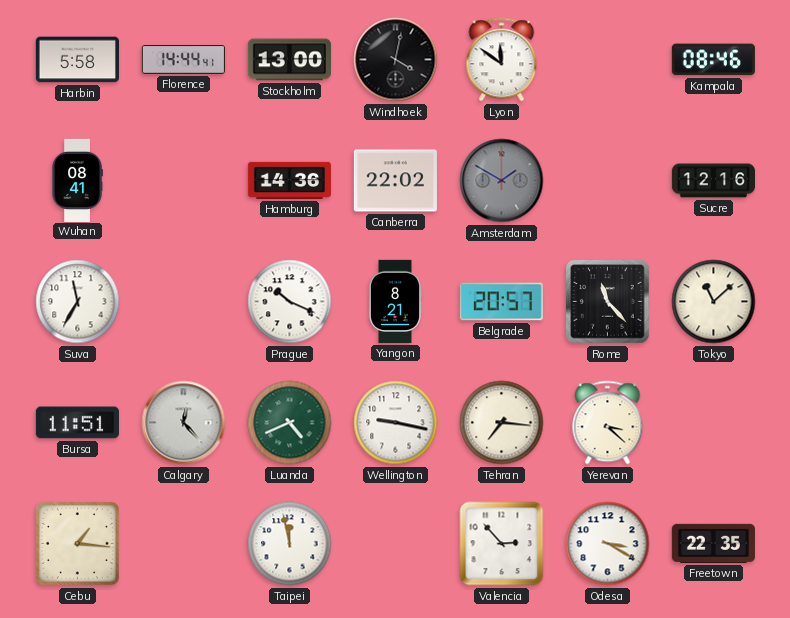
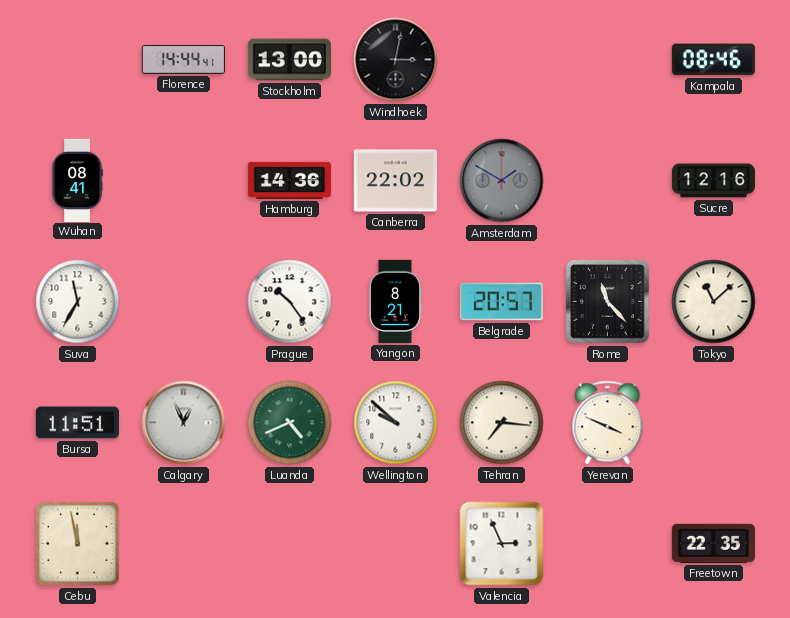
Harbin: 5:58 -> none
Windhoek: 4:02 -> 3:02
Lyon: 11:51 -> none
Prague: 10:19 -> 10:24
Calgary: 12:23 -> 12:56
Wellington: 9:17 -> 9:52
Yerevan: 3:22 -> 3:49
Cebu: 1:16 -> 11:58
Taipei: 11:58 -> none
Valencia: 2:53 -> 2:56
Odesa: 3:20 -> none
